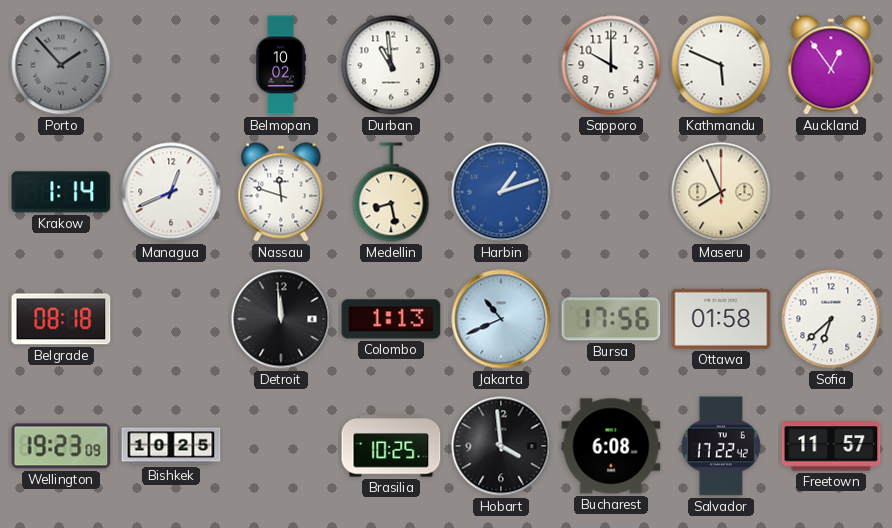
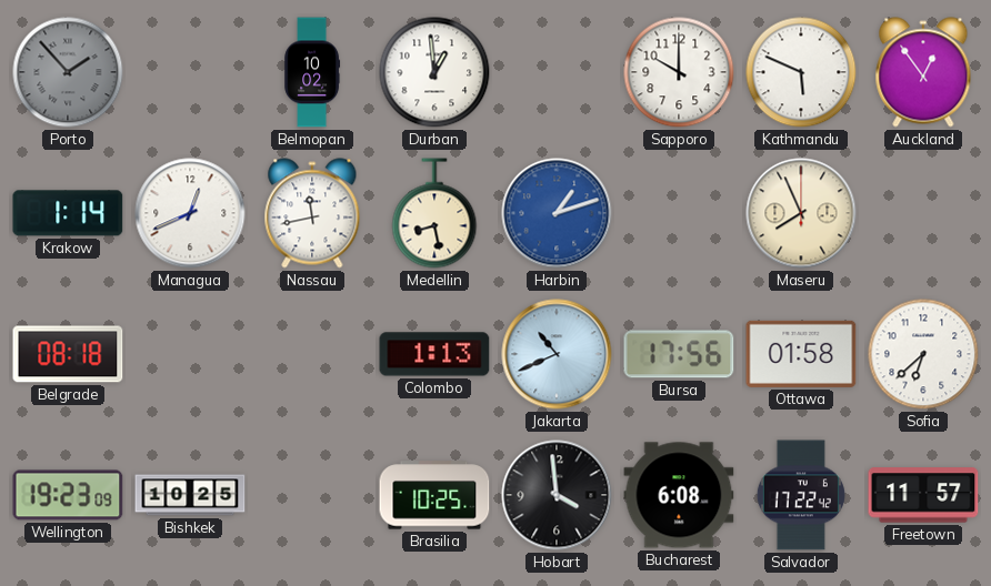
Durban: 10:59 -> 12:59
Nassau: 11:48 -> 11:43
Detroit: 11:59 -> none
